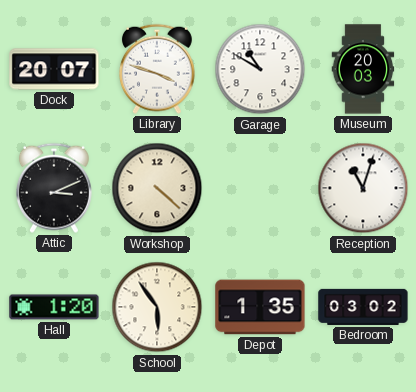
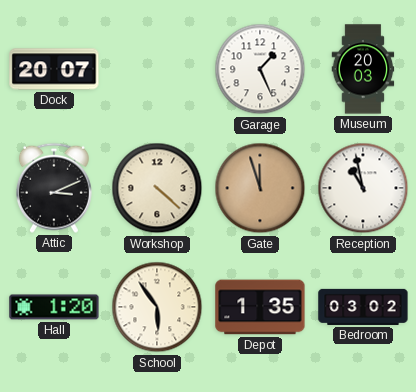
Library: 3:48 -> none
Garage: 10:50 -> 1:26
Gate: none -> 11:57
Reception: 11:03 -> 10:58
